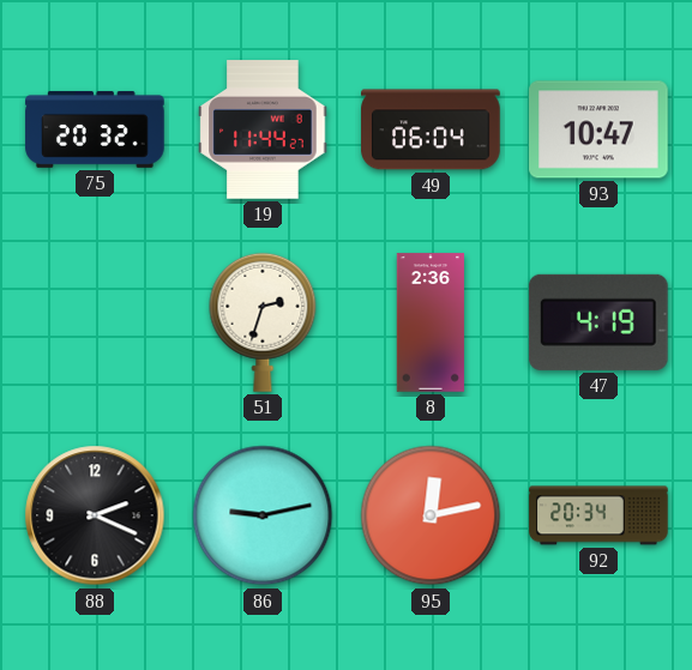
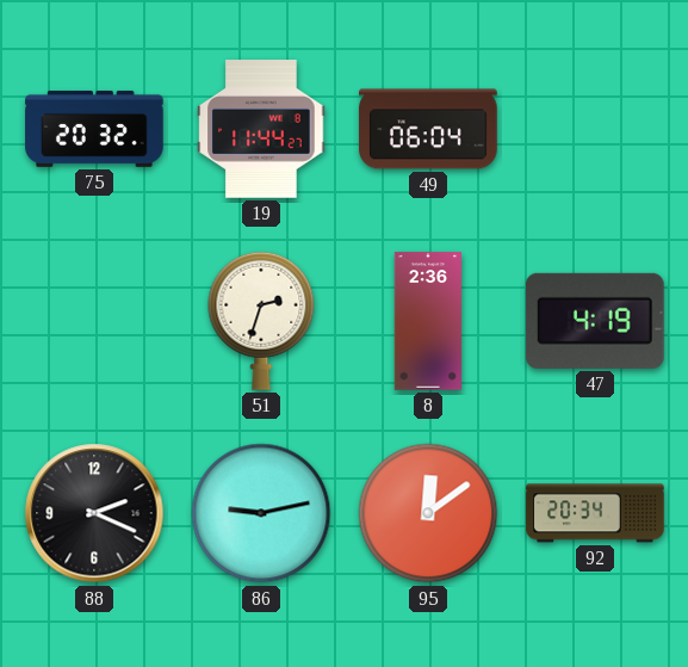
93: 10:47 -> none
95: 12:13 -> 12:09
